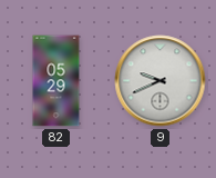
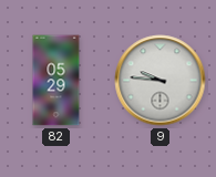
9: 9:41 -> 9:46
